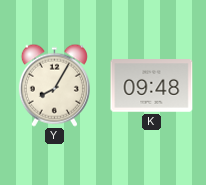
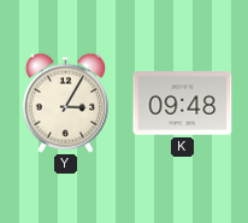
Y: 8:05 -> 3:05
